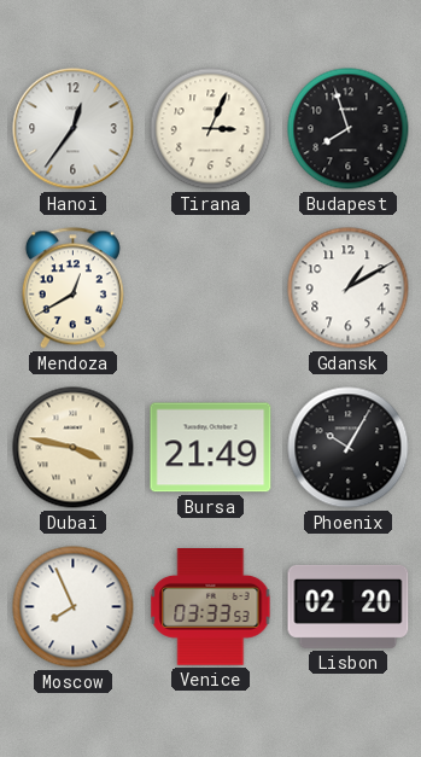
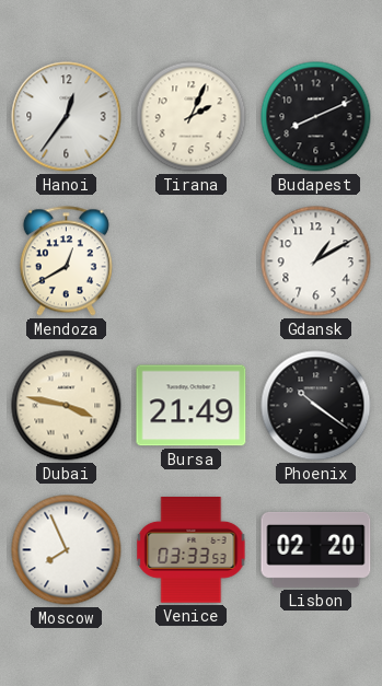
Tirana: 3:04 -> 2:04
Budapest: 7:57 -> 8:11
Phoenix: 10:05 -> 10:21
